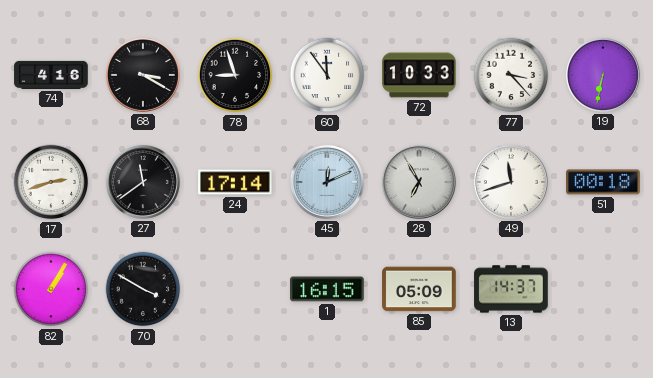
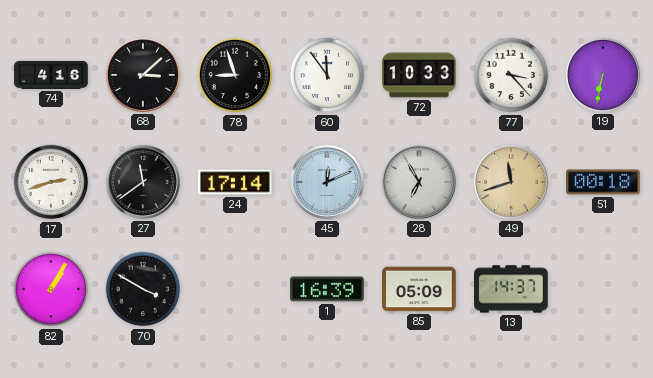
68: 3:20 -> 3:08
49 dial: white -> champagne
1: 16:15 -> 16:39
